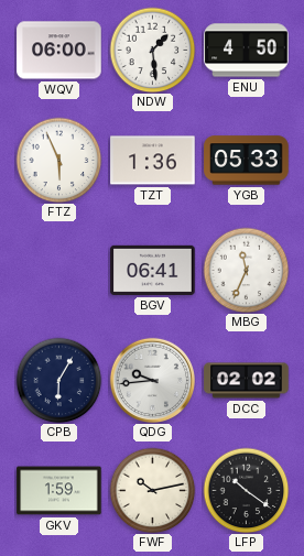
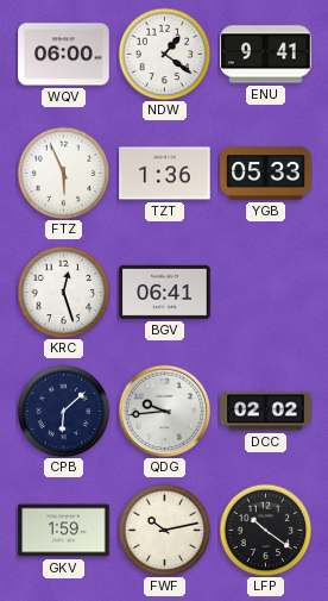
NDW: 1:29 -> 1:21
ENU: 4:50 -> 9:41
KRC: none -> 12:27
MBG: 11:34 -> none
CPB: 6:05 -> 6:08
